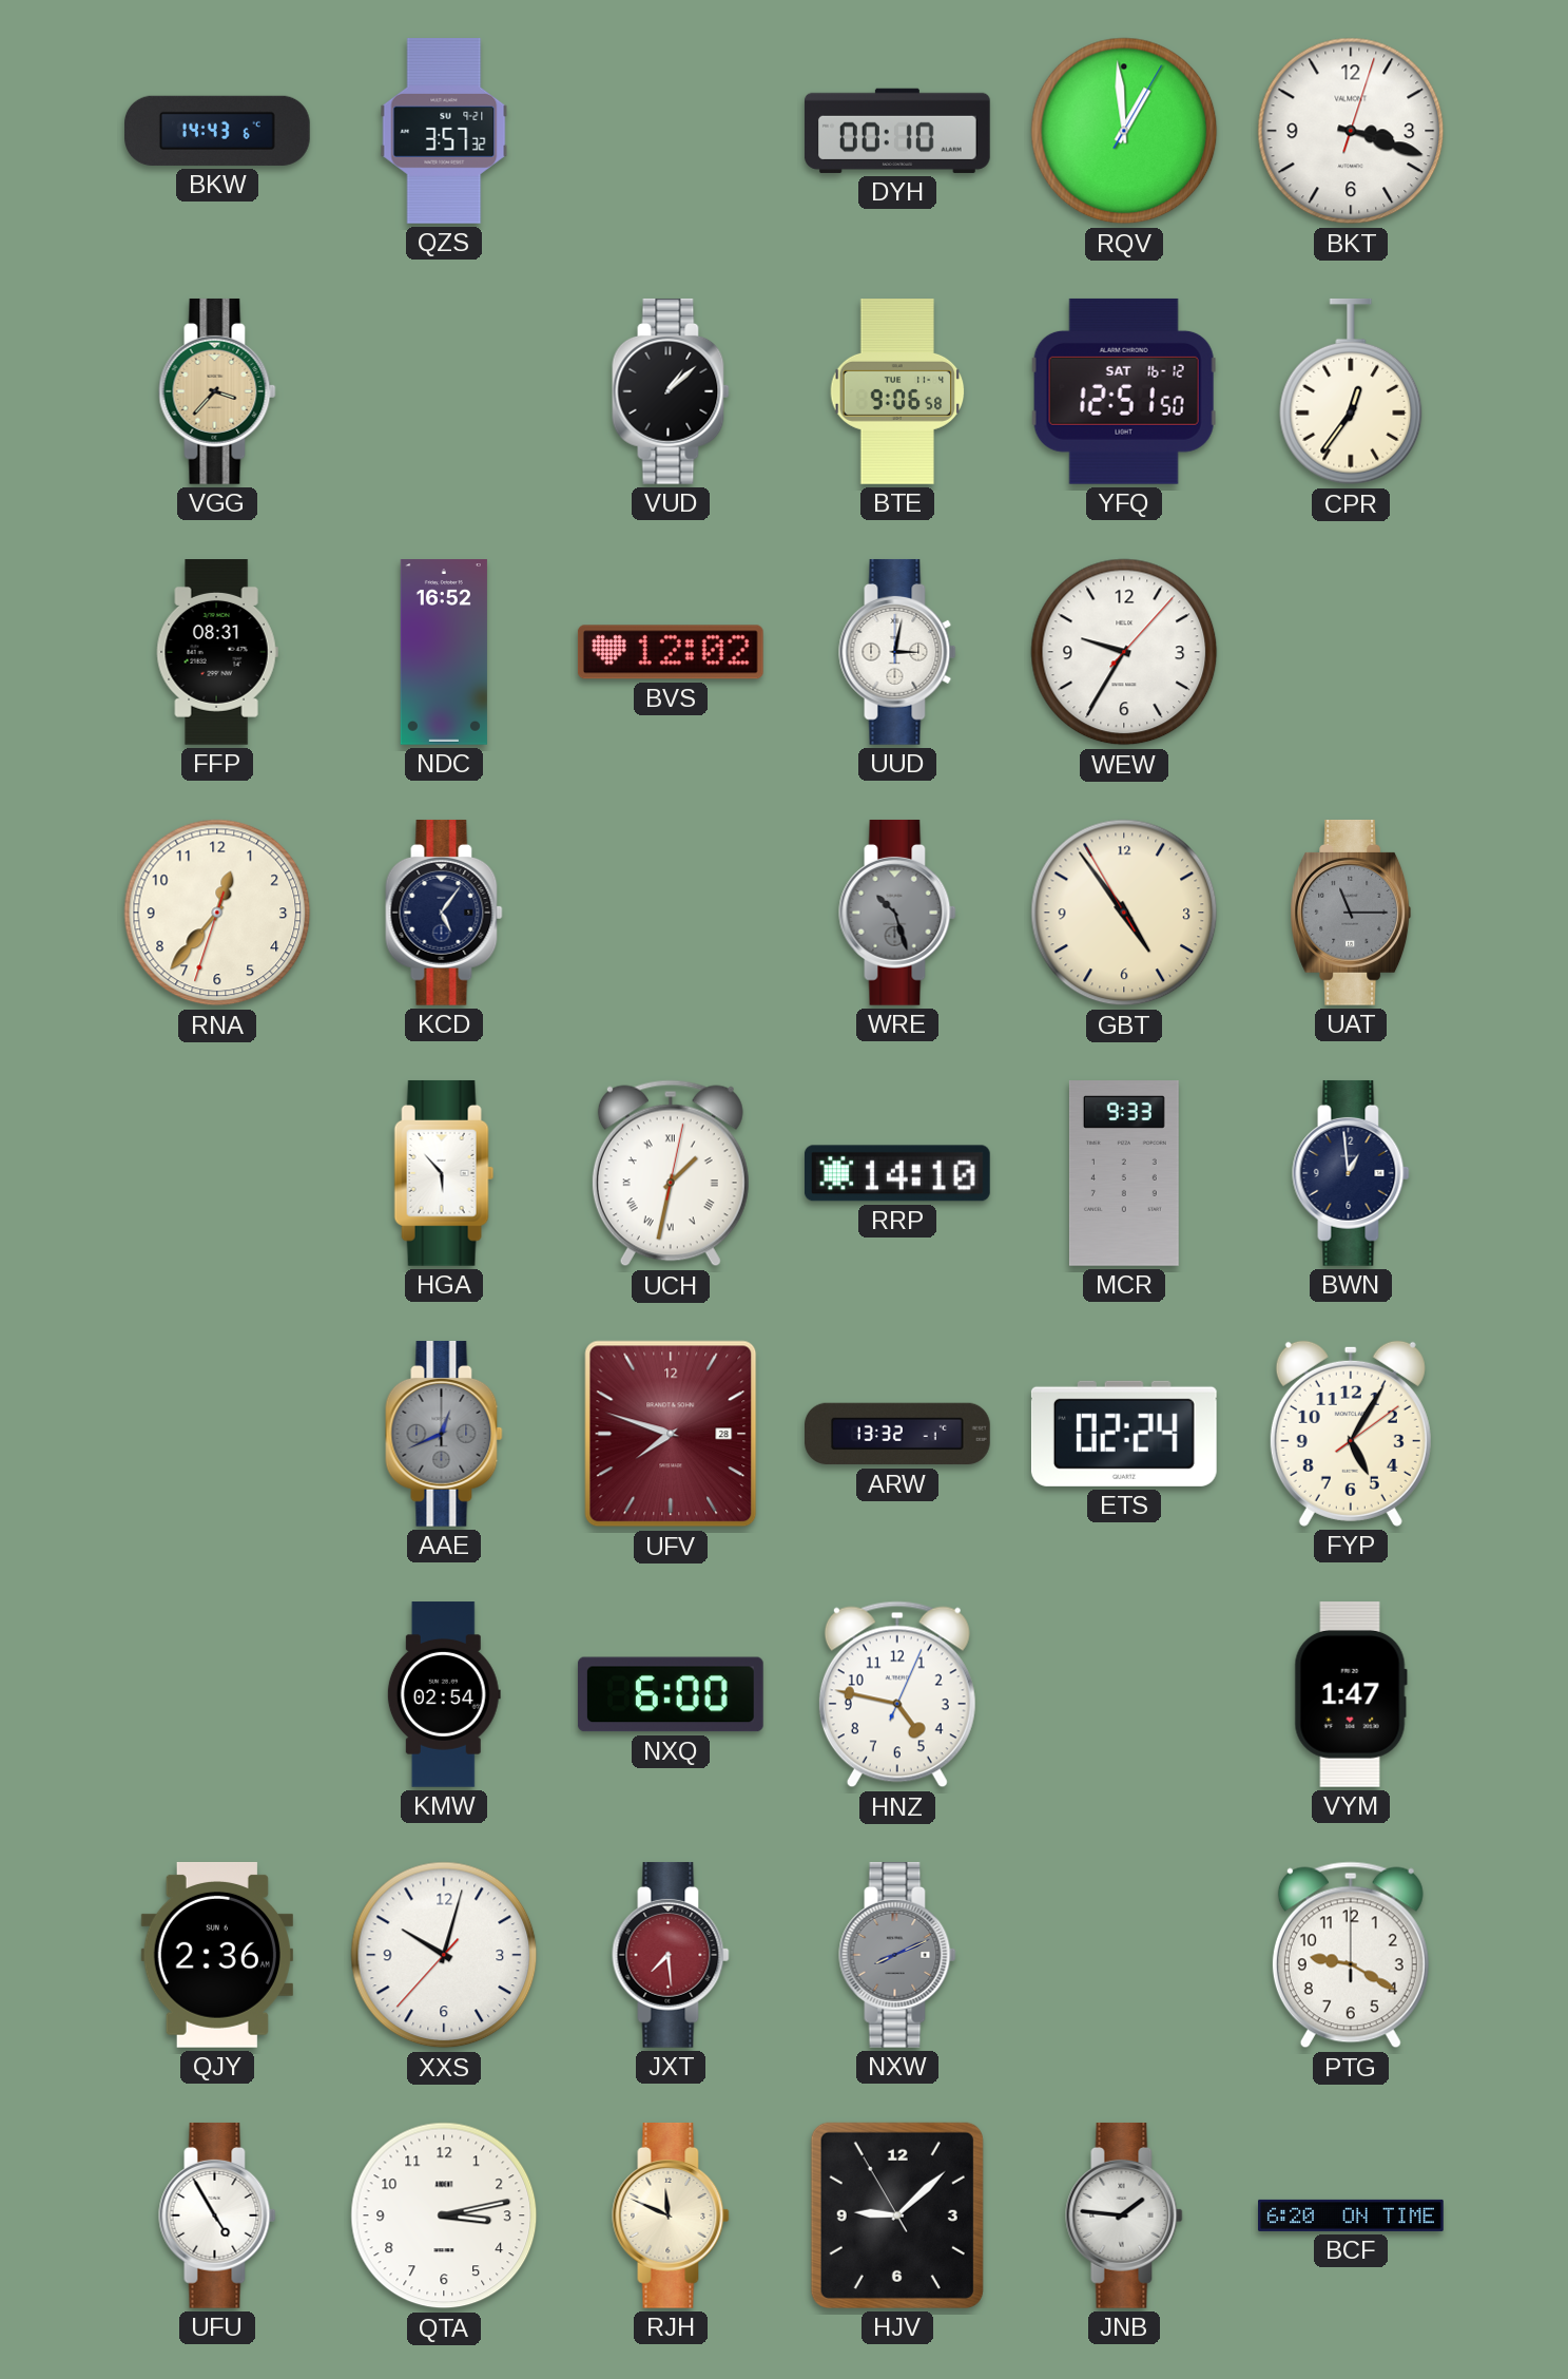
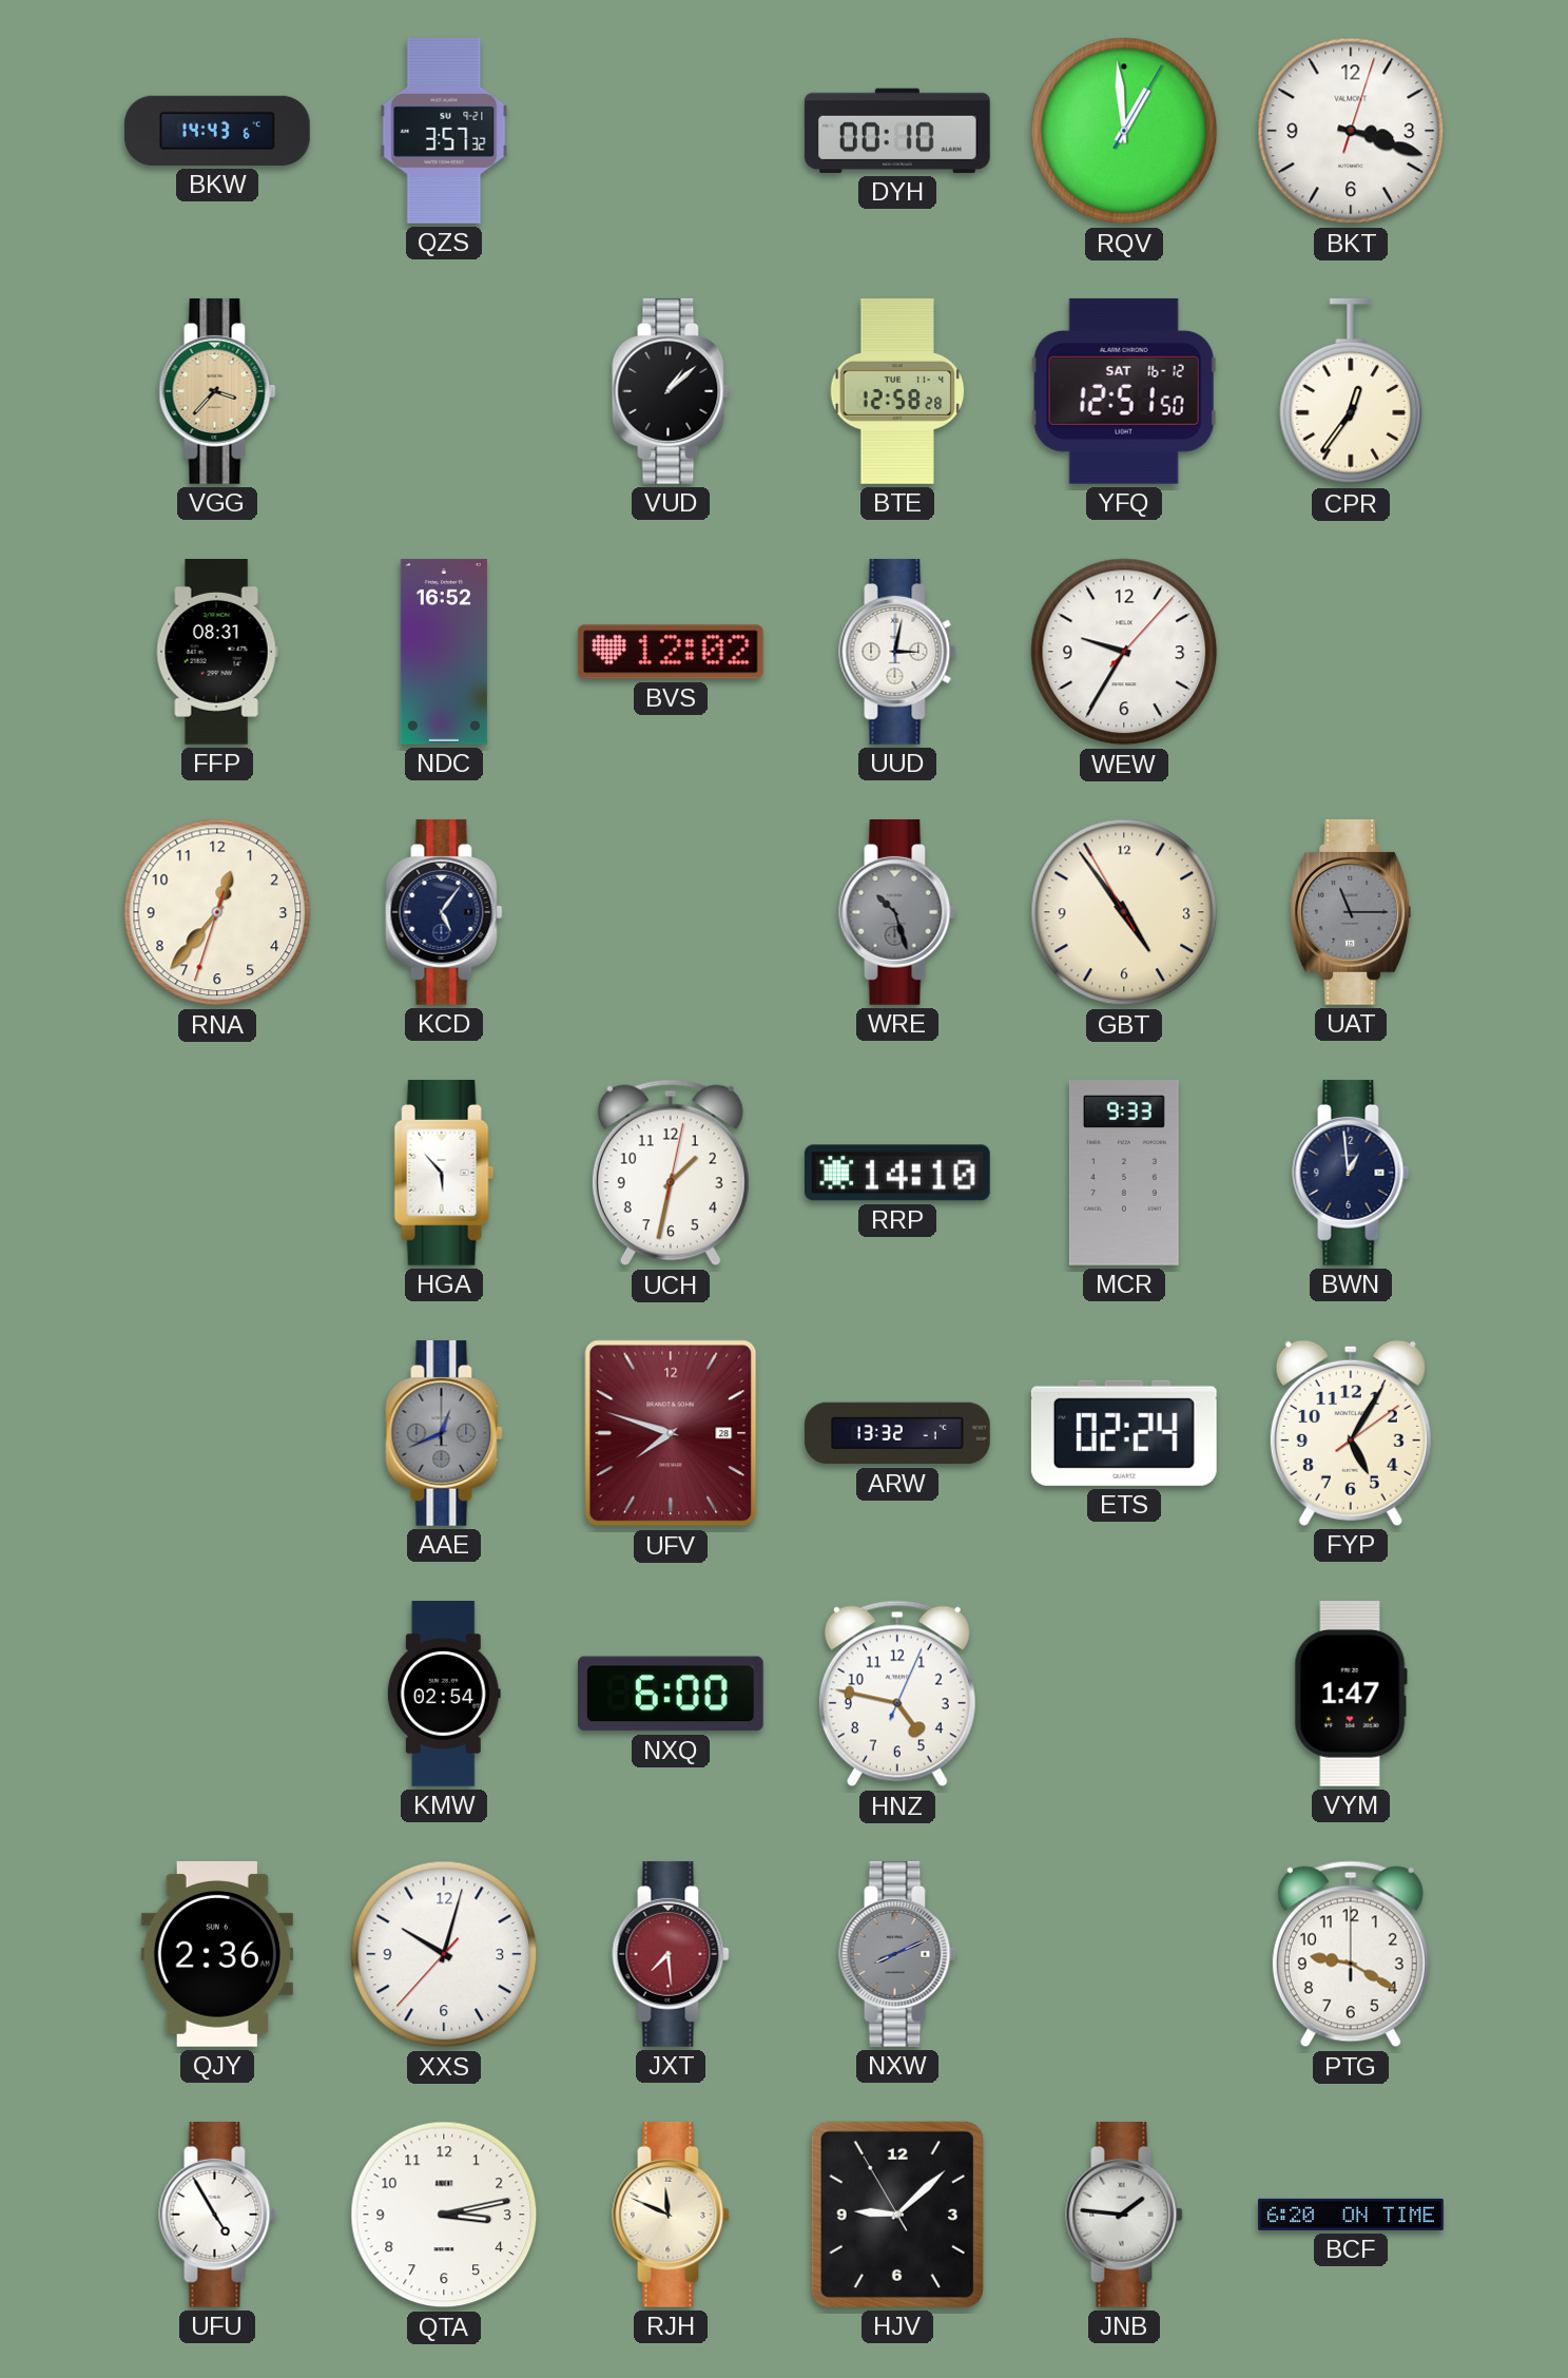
BTE: 9:06 -> 12:58
UCH numerals: Roman -> Arabic
